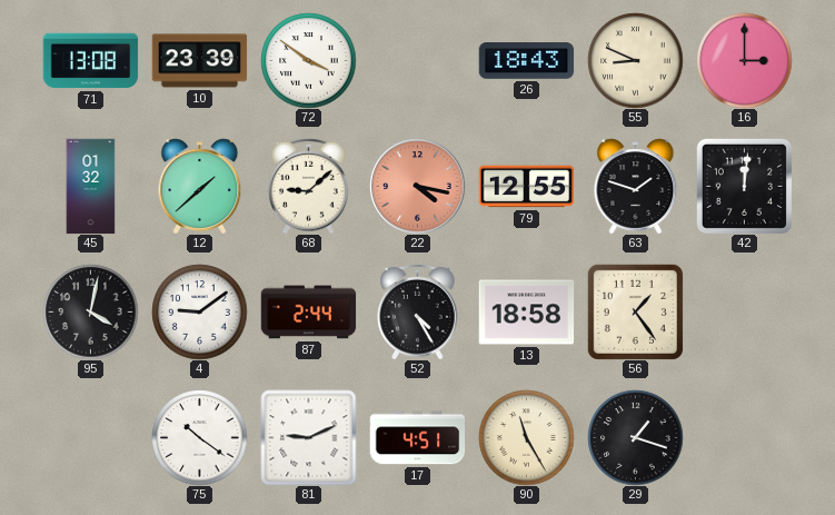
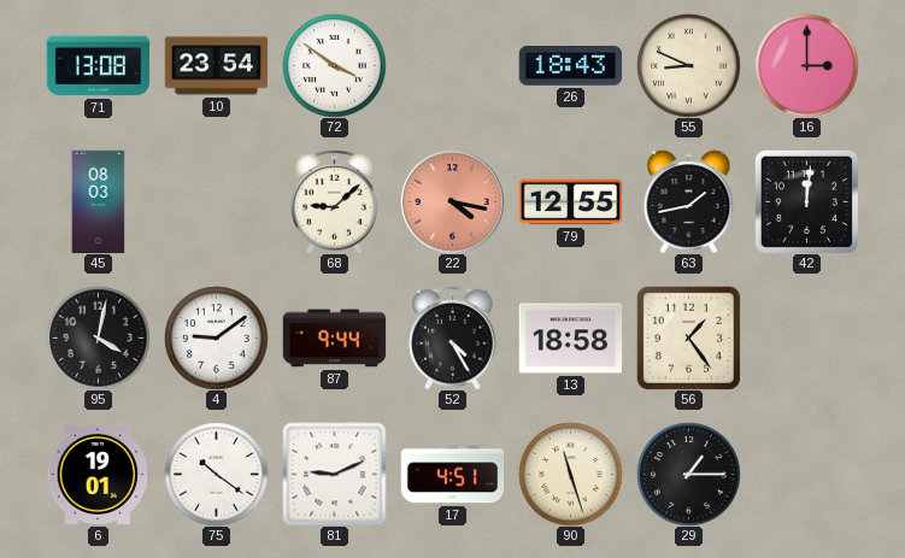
10: 23:39 -> 23:54
45: 01:32 -> 08:03
12: 1:38 -> none
63: 1:48 -> 1:43
87: 2:44 -> 9:44
6: none -> 19:01
90: 11:25 -> 11:27
29: 1:18 -> 1:15
